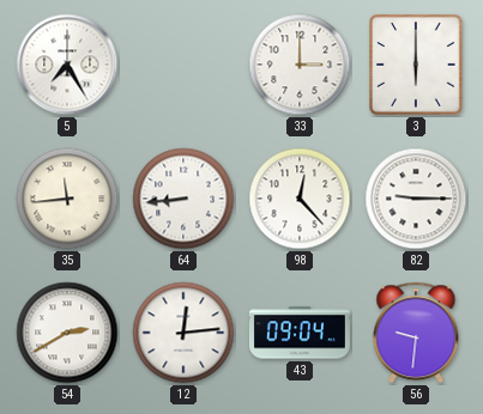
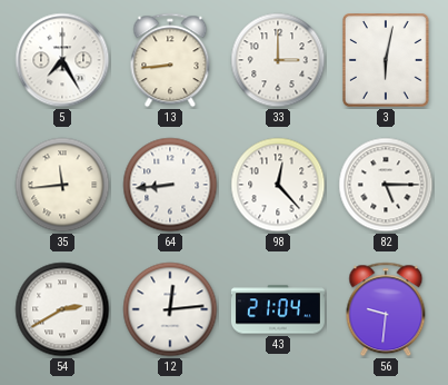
13: none -> 8:44
3: 6:00 -> 6:02
82: 9:15 -> 5:15
43: 09:04 -> 21:04
